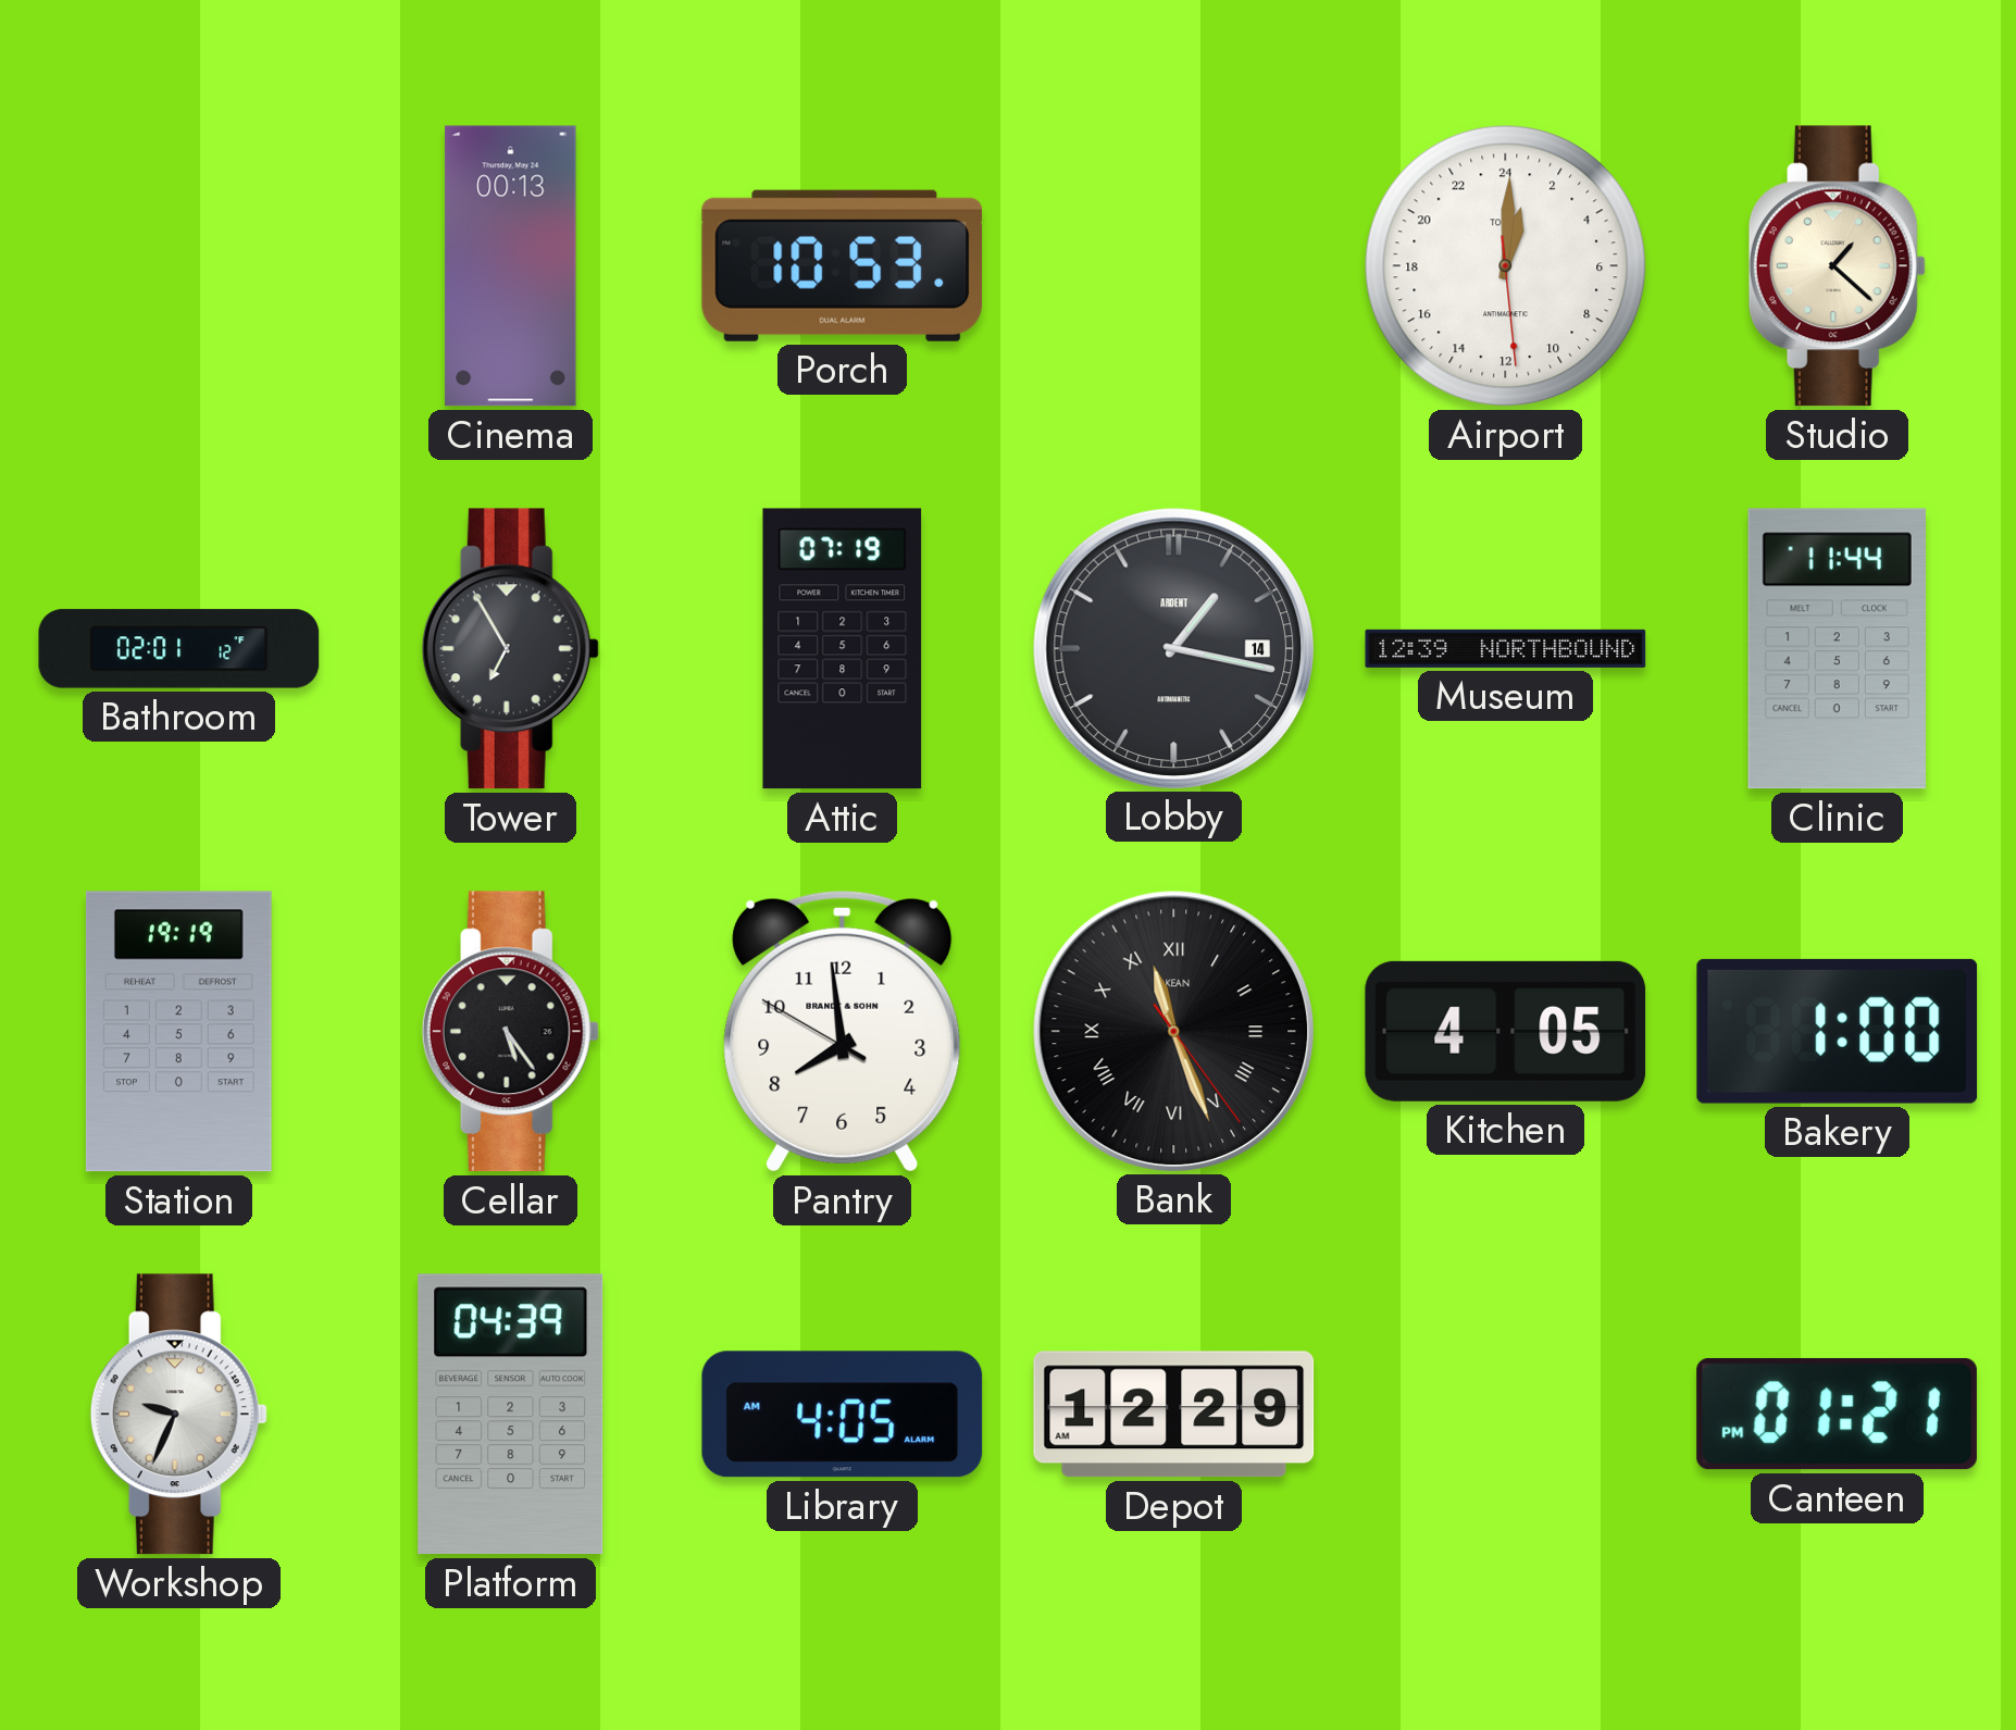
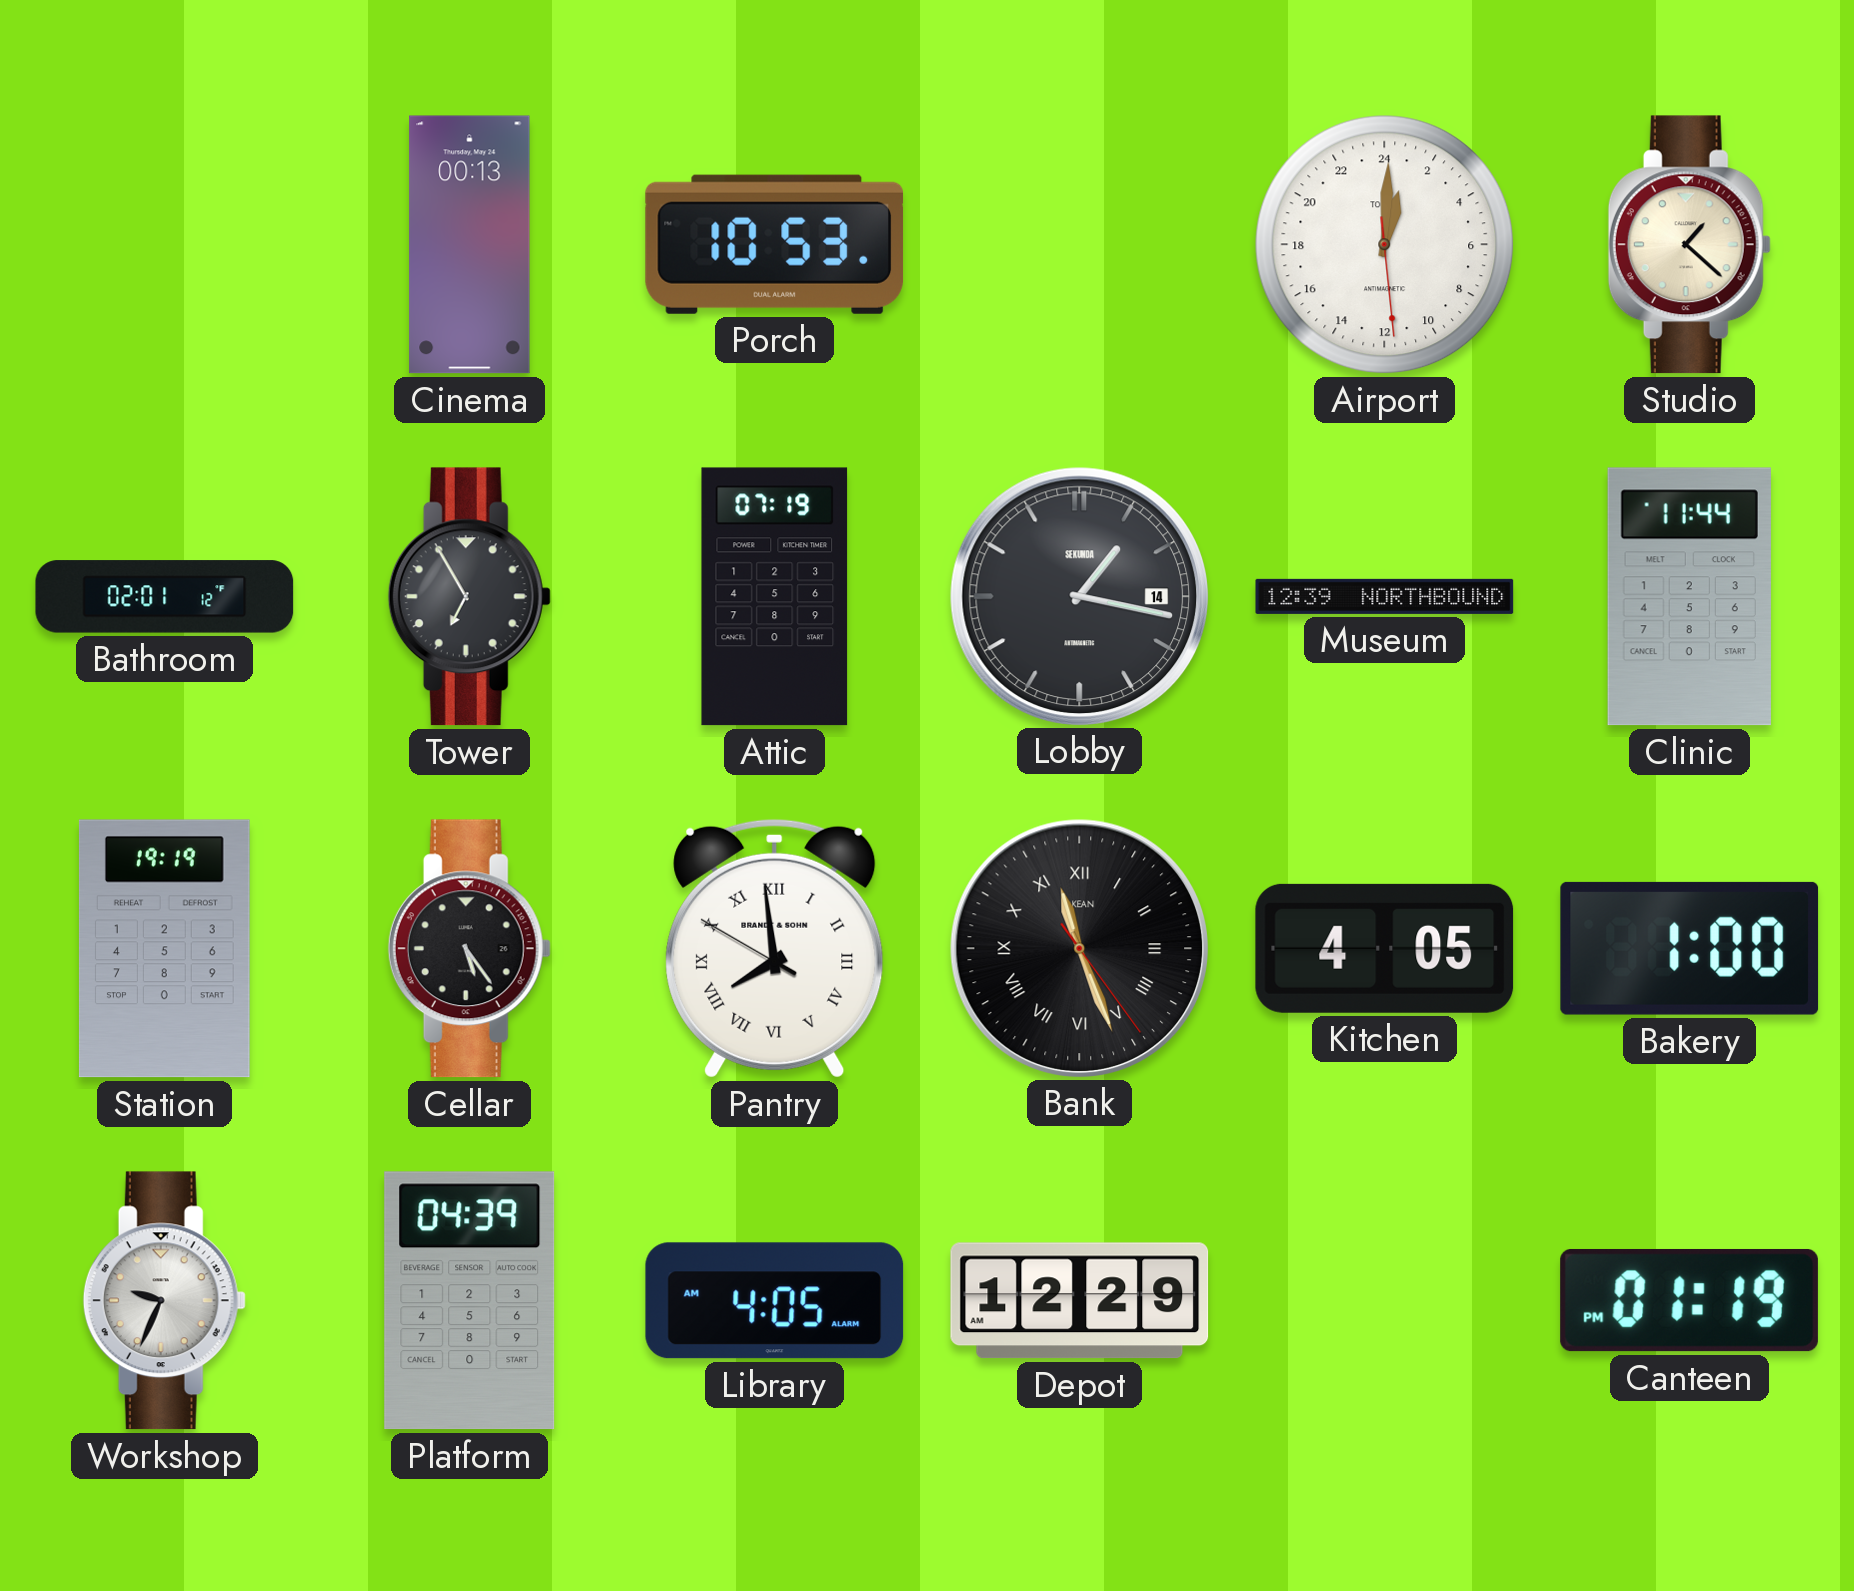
Lobby brand: ARDENT -> SEKUNDA
Pantry numerals: Arabic -> Roman
Canteen: 01:21 -> 01:19
